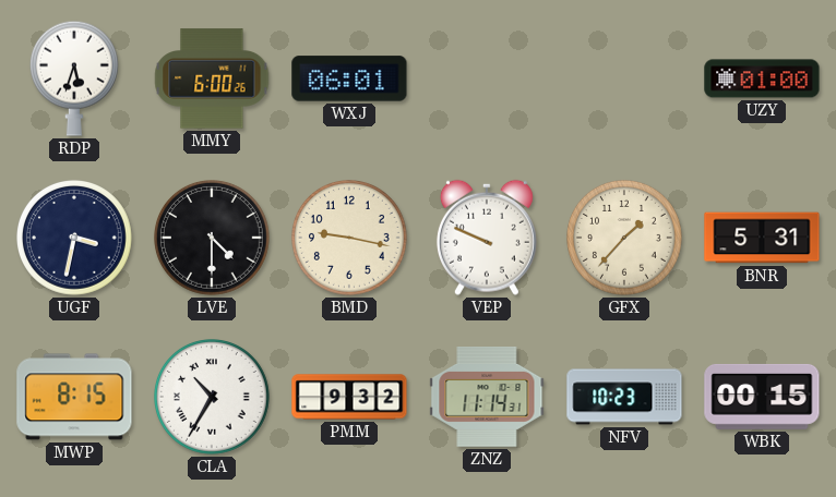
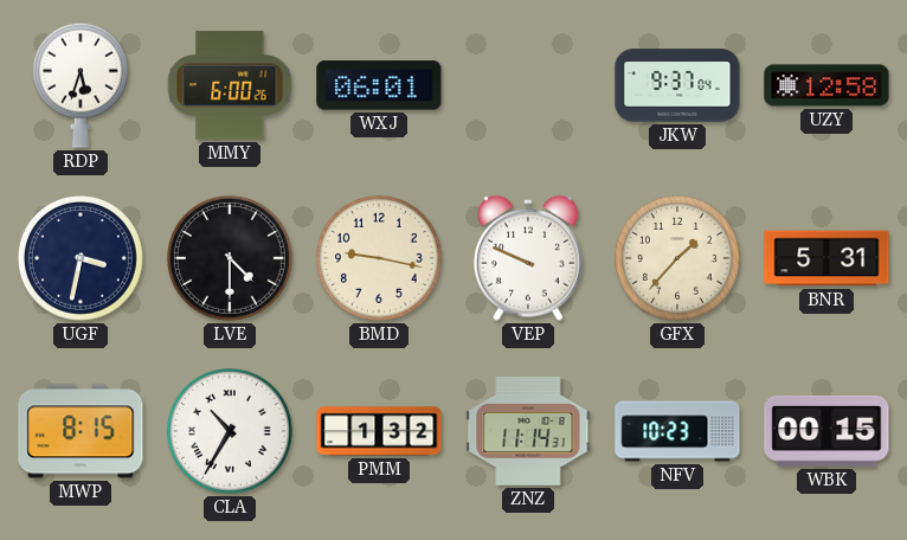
JKW: none -> 9:37
UZY: 01:00 -> 12:58
PMM: 9:32 -> 1:32
